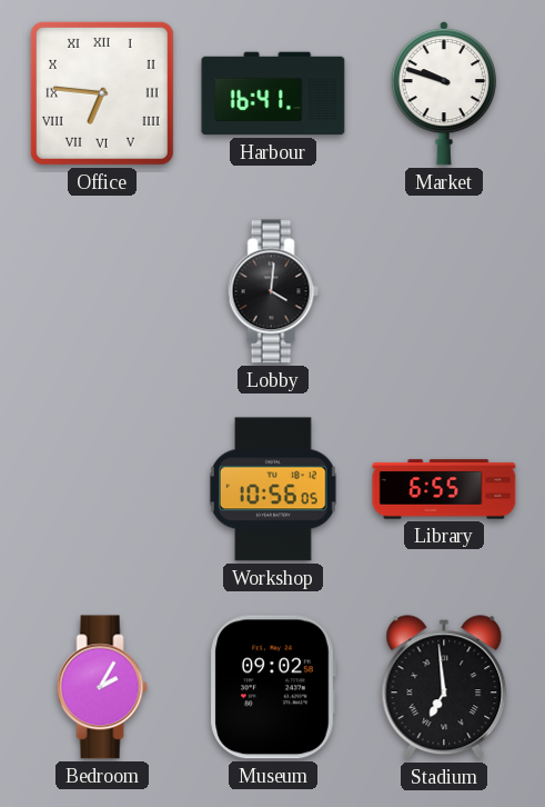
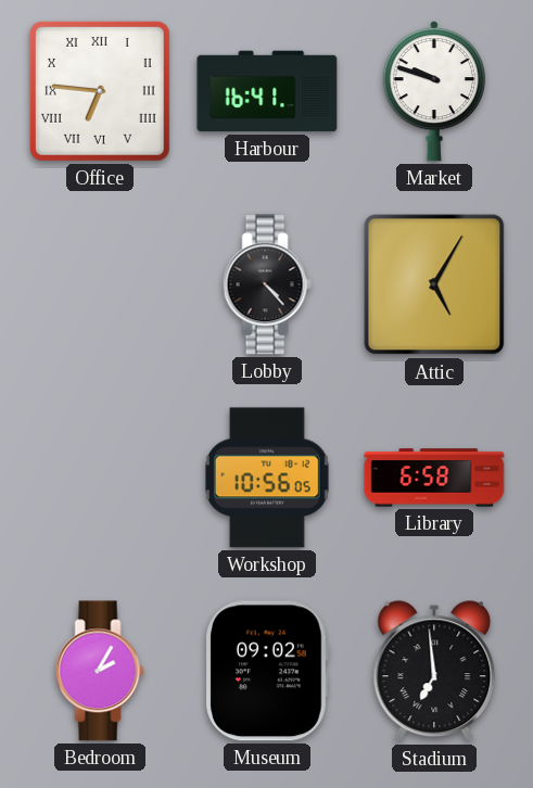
Lobby: 4:01 -> 4:23
Attic: none -> 5:05
Library: 6:55 -> 6:58
